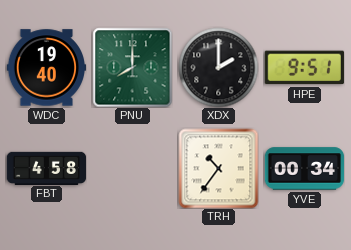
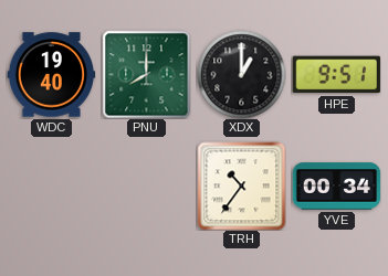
XDX: 2:00 -> 1:00
FBT: 4:58 -> none
